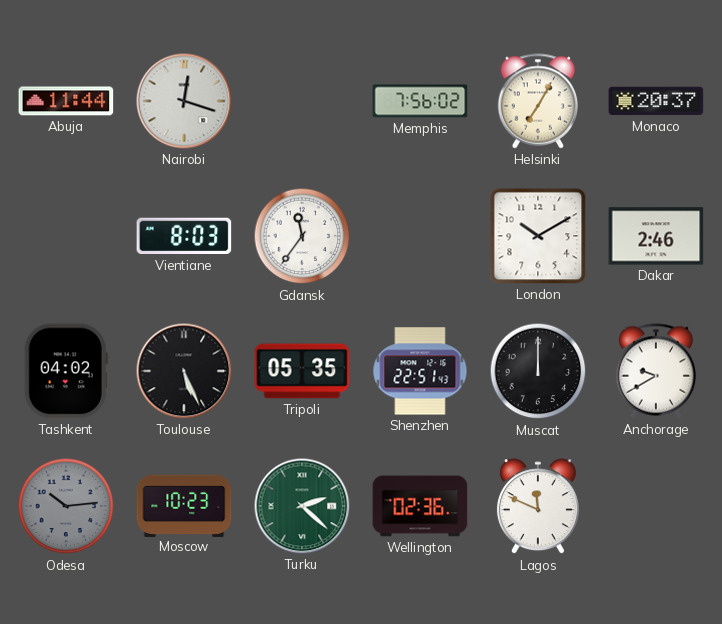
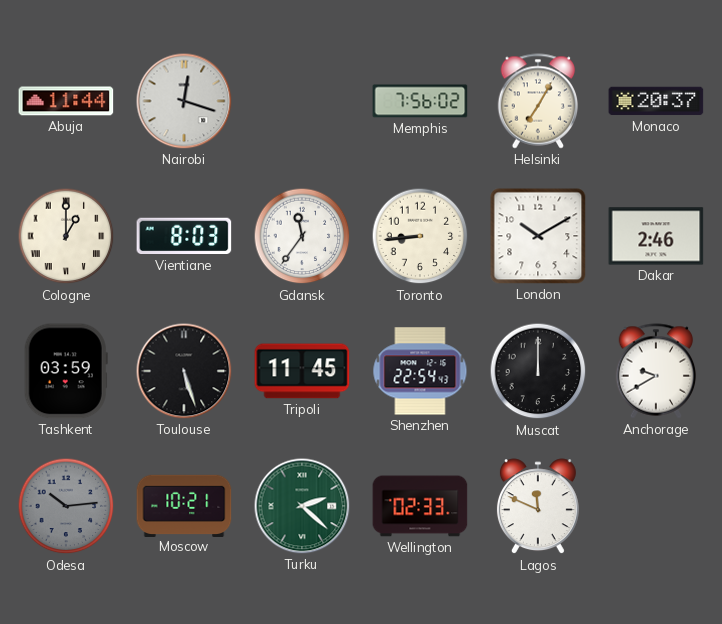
Cologne: none -> 1:00
Toronto: none -> 8:44
Tashkent: 04:02 -> 03:59
Toulouse: 5:26 -> 5:27
Tripoli: 05:35 -> 11:45
Shenzhen: 22:51 -> 22:54
Moscow: 10:23 -> 10:21
Wellington: 02:36 -> 02:33
